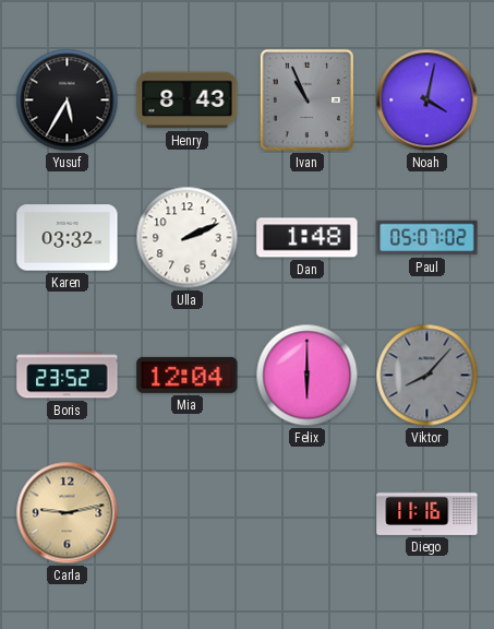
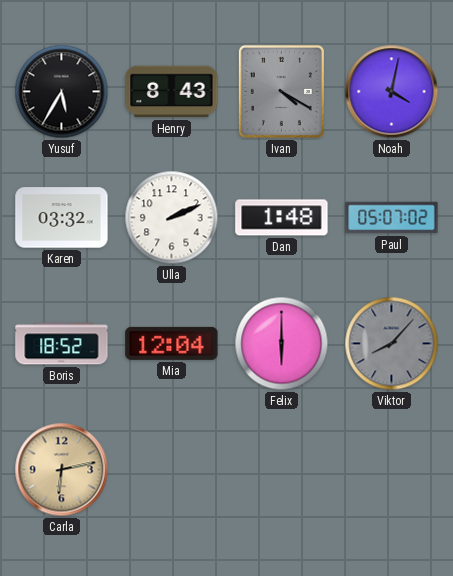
Ivan: 10:56 -> 4:20
Boris: 23:52 -> 18:52
Carla: 9:13 -> 6:13
Diego: 11:16 -> none
